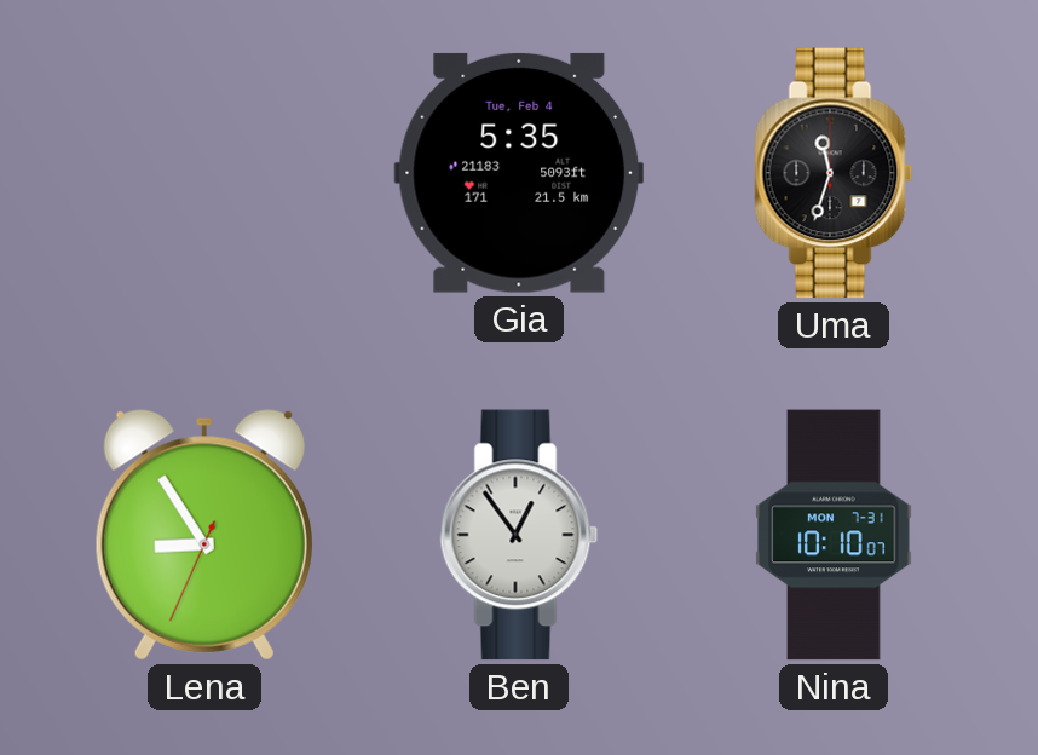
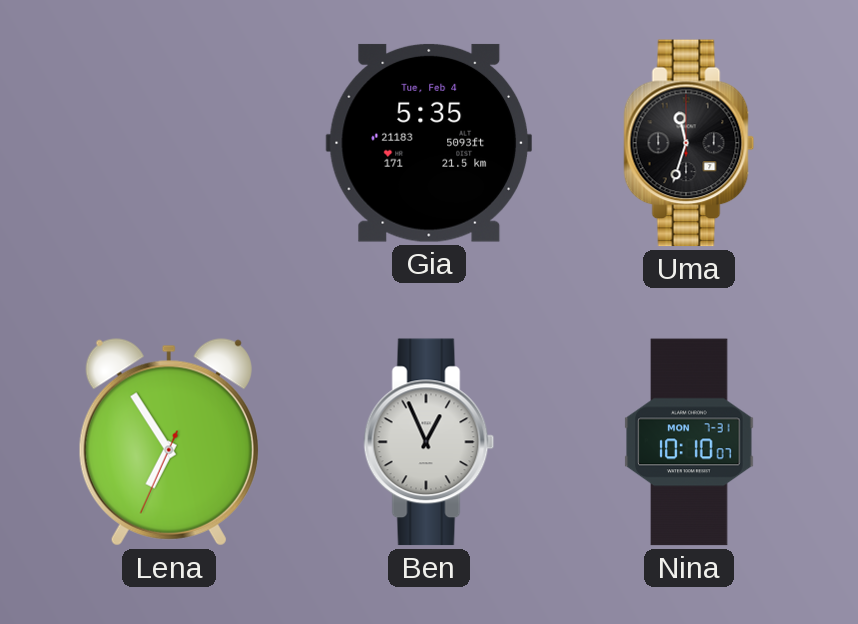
Lena: 8:54 -> 6:54
Ben: 12:54 -> 12:56
